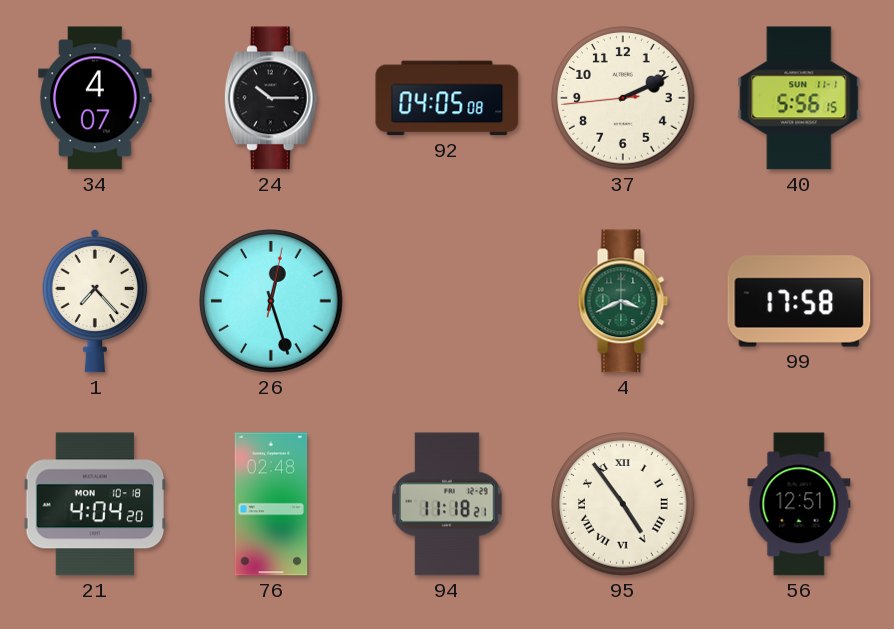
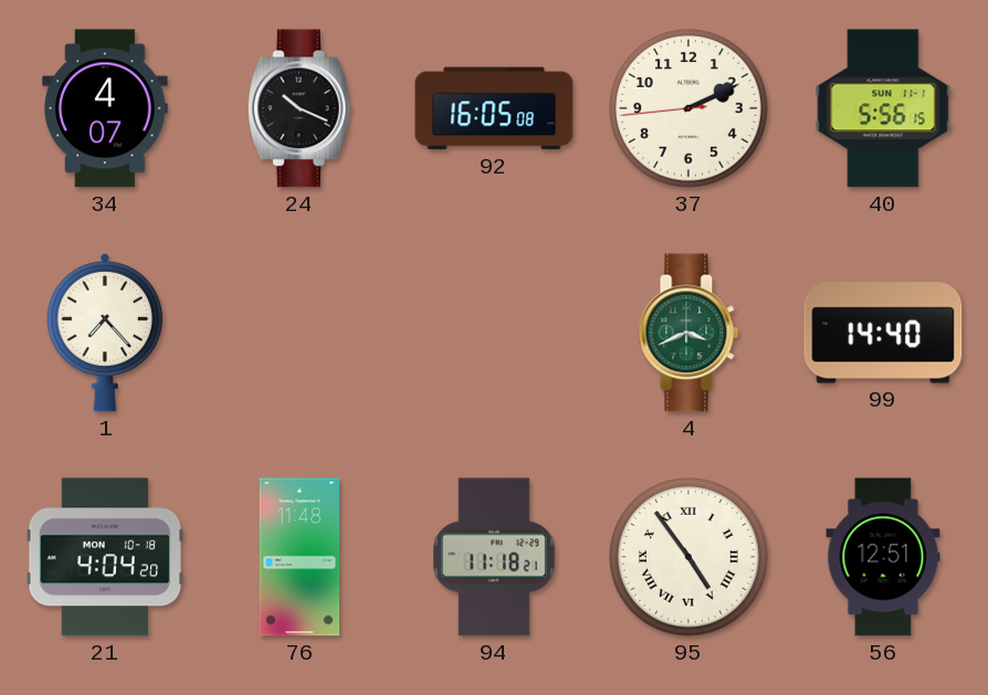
24: 10:15 -> 10:19
92: 04:05 -> 16:05
26: 12:27 -> none
99: 17:58 -> 14:40
76: 02:48 -> 11:48
